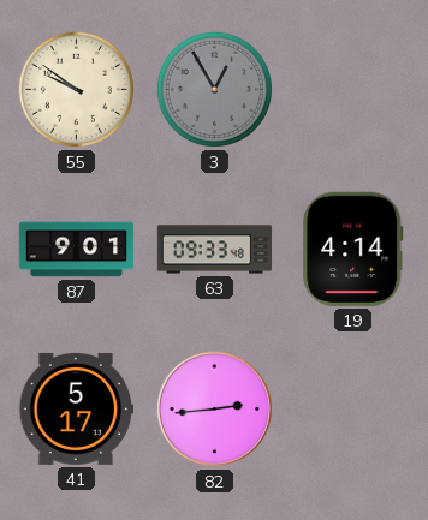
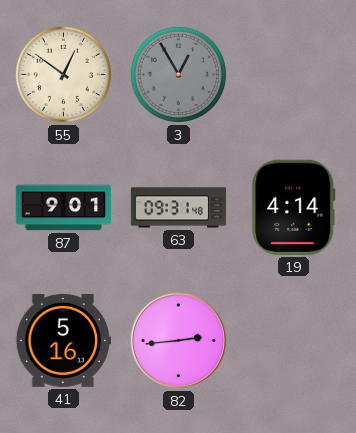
55: 9:51 -> 12:51
63: 09:33 -> 09:31
41: 5:17 -> 5:16
